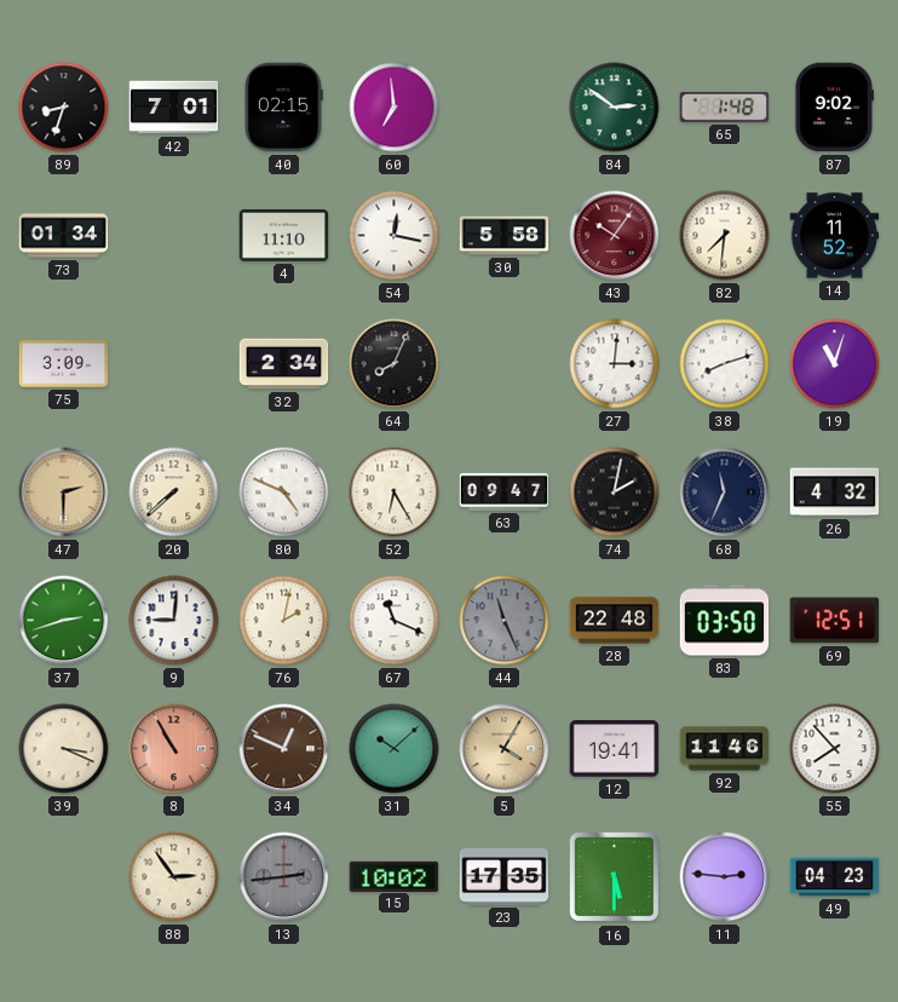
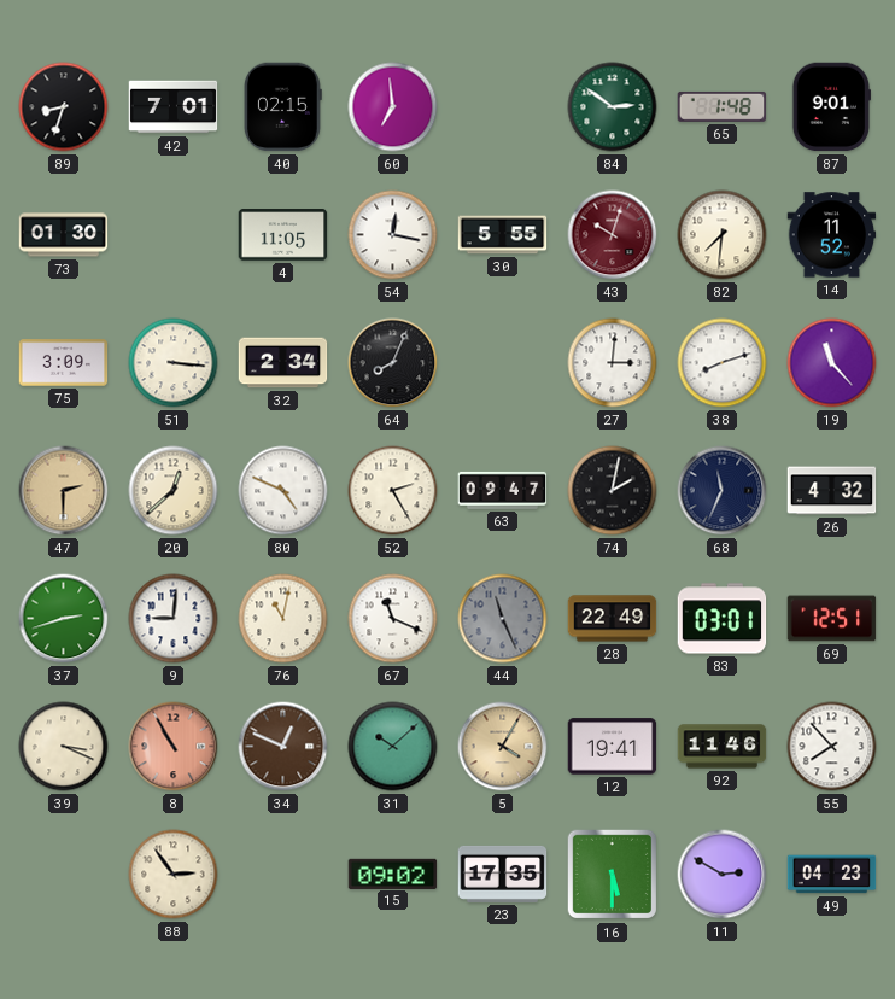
87: 9:02 -> 9:01
73: 01:34 -> 01:30
4: 11:10 -> 11:05
30: 5:58 -> 5:55
43: 10:06 -> 10:03
51: none -> 3:16
19: 11:03 -> 11:23
20: 7:38 -> 12:38
52: 6:25 -> 2:25
76: 2:02 -> 11:02
28: 22:48 -> 22:49
83: 03:50 -> 03:01
13: 2:44 -> none
15: 10:02 -> 09:02
11: 2:46 -> 2:50
